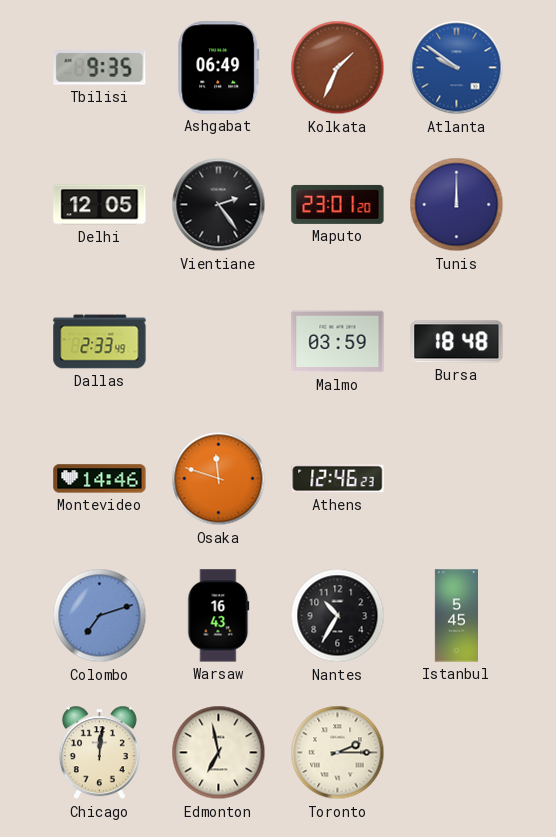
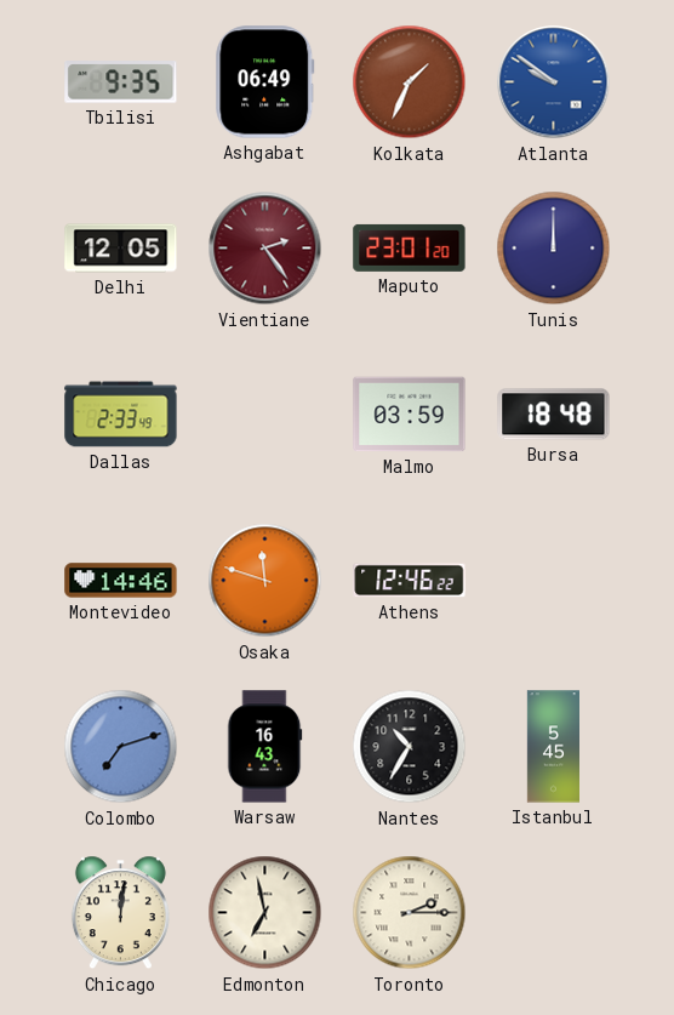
Vientiane dial: black -> burgundy
Athens: 12:46:23 -> 12:46:22
